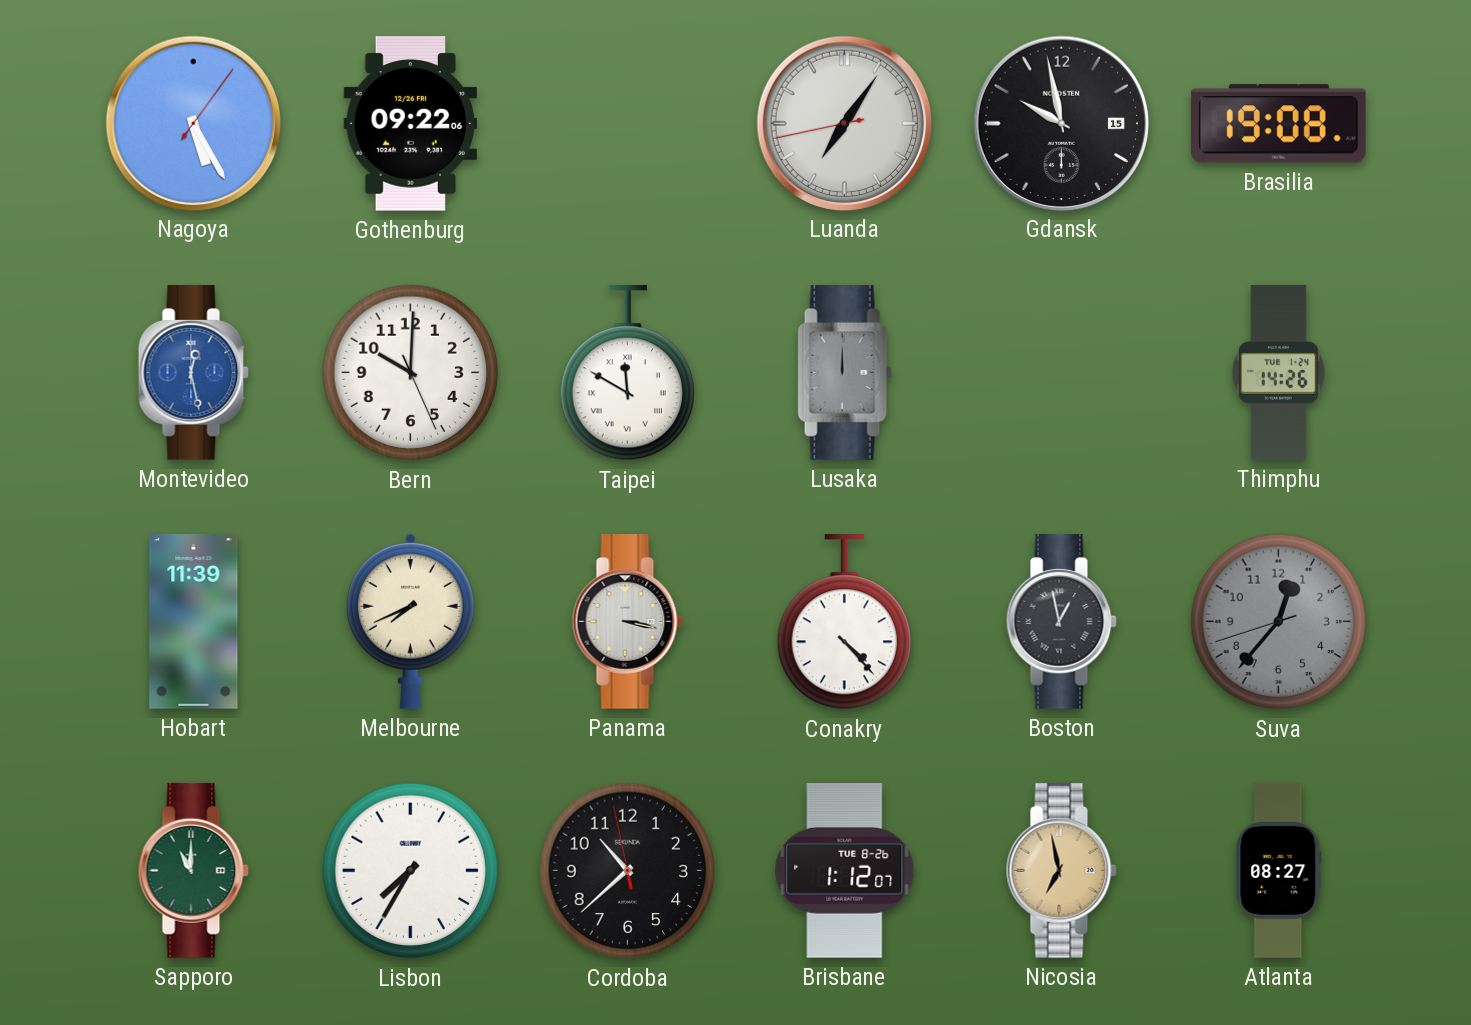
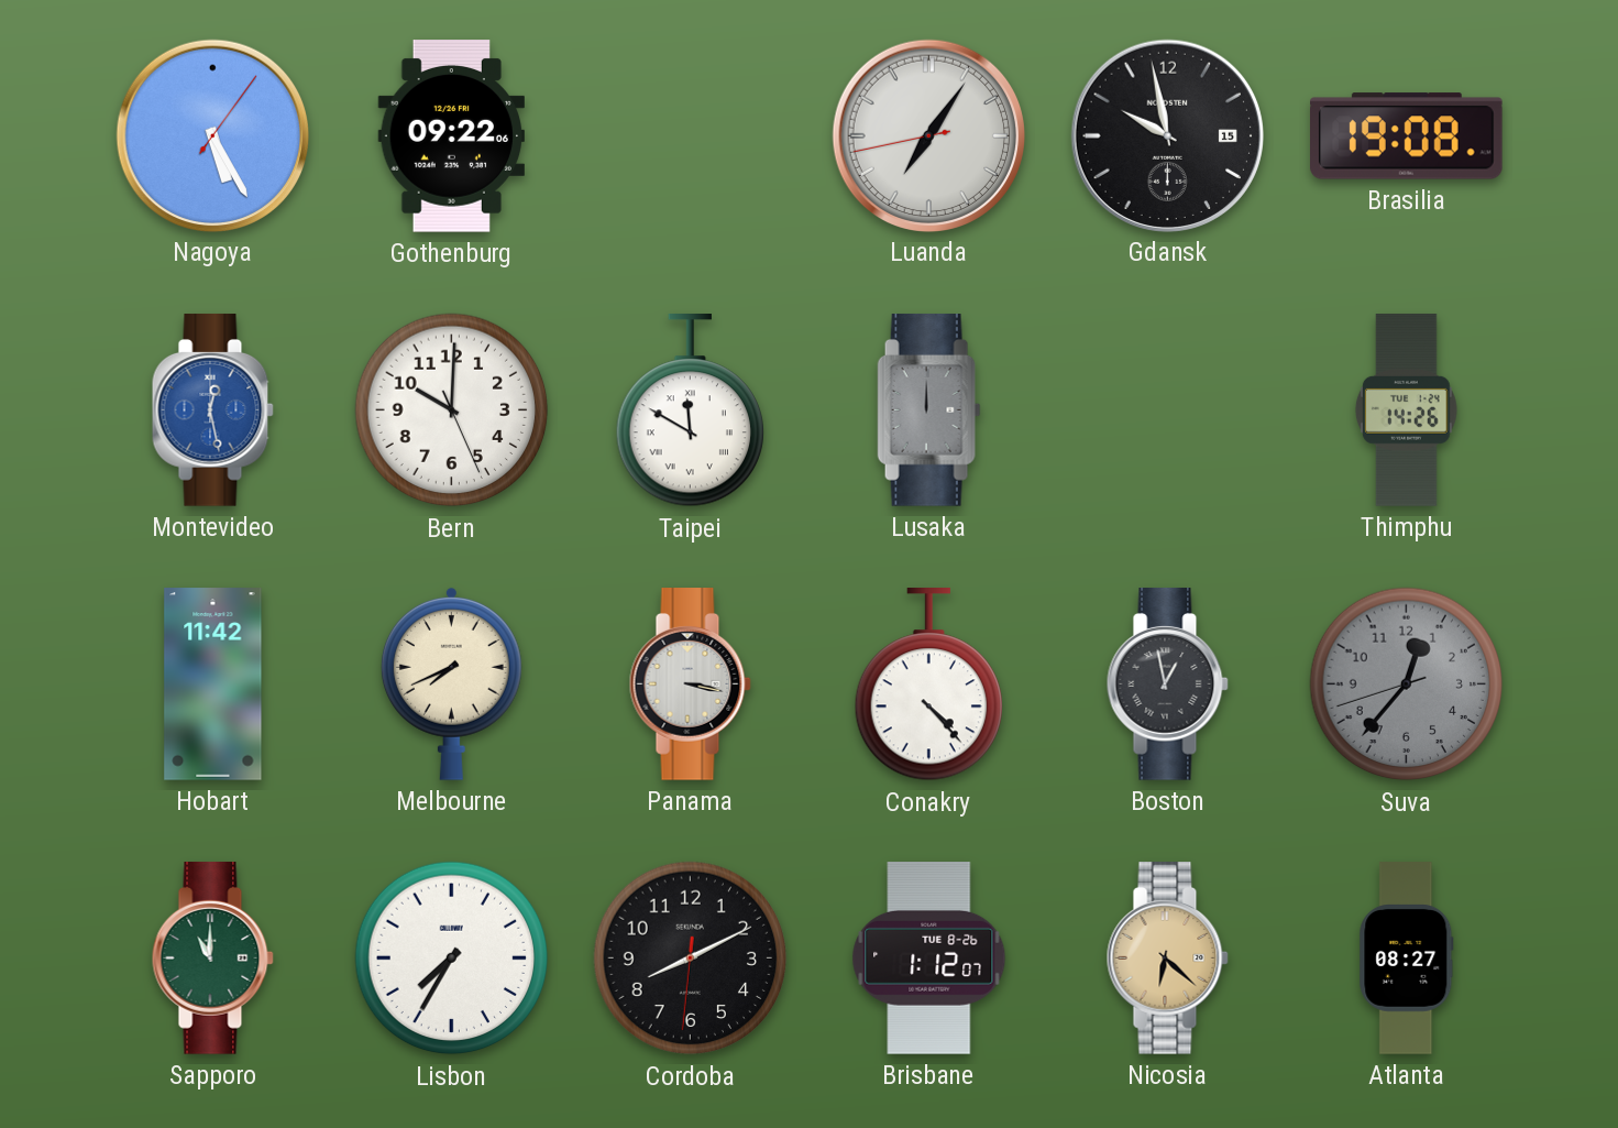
Hobart: 11:39 -> 11:42
Cordoba: 10:37 -> 8:10
Nicosia: 6:58 -> 6:22
